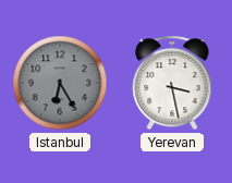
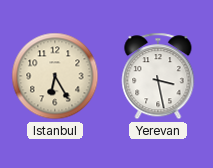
Istanbul dial: grey -> cream
